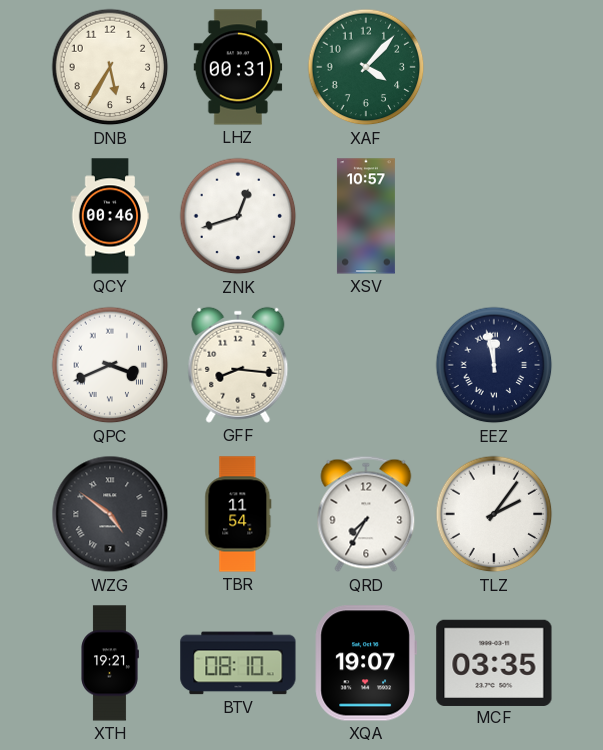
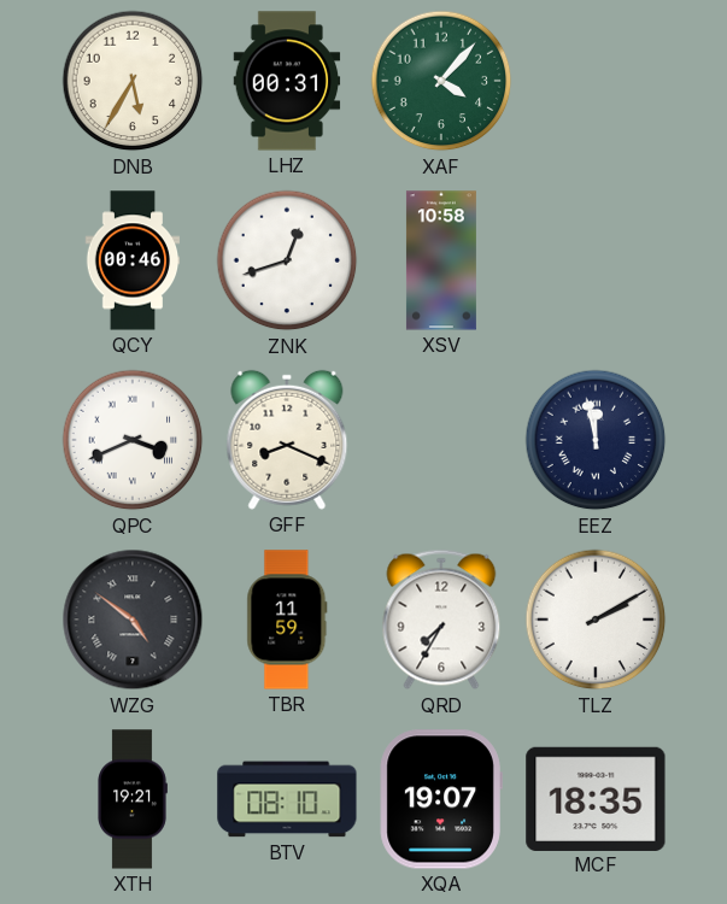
XSV: 10:57 -> 10:58
GFF: 8:16 -> 8:19
TBR: 11:54 -> 11:59
TLZ: 2:06 -> 2:10
MCF: 03:35 -> 18:35
